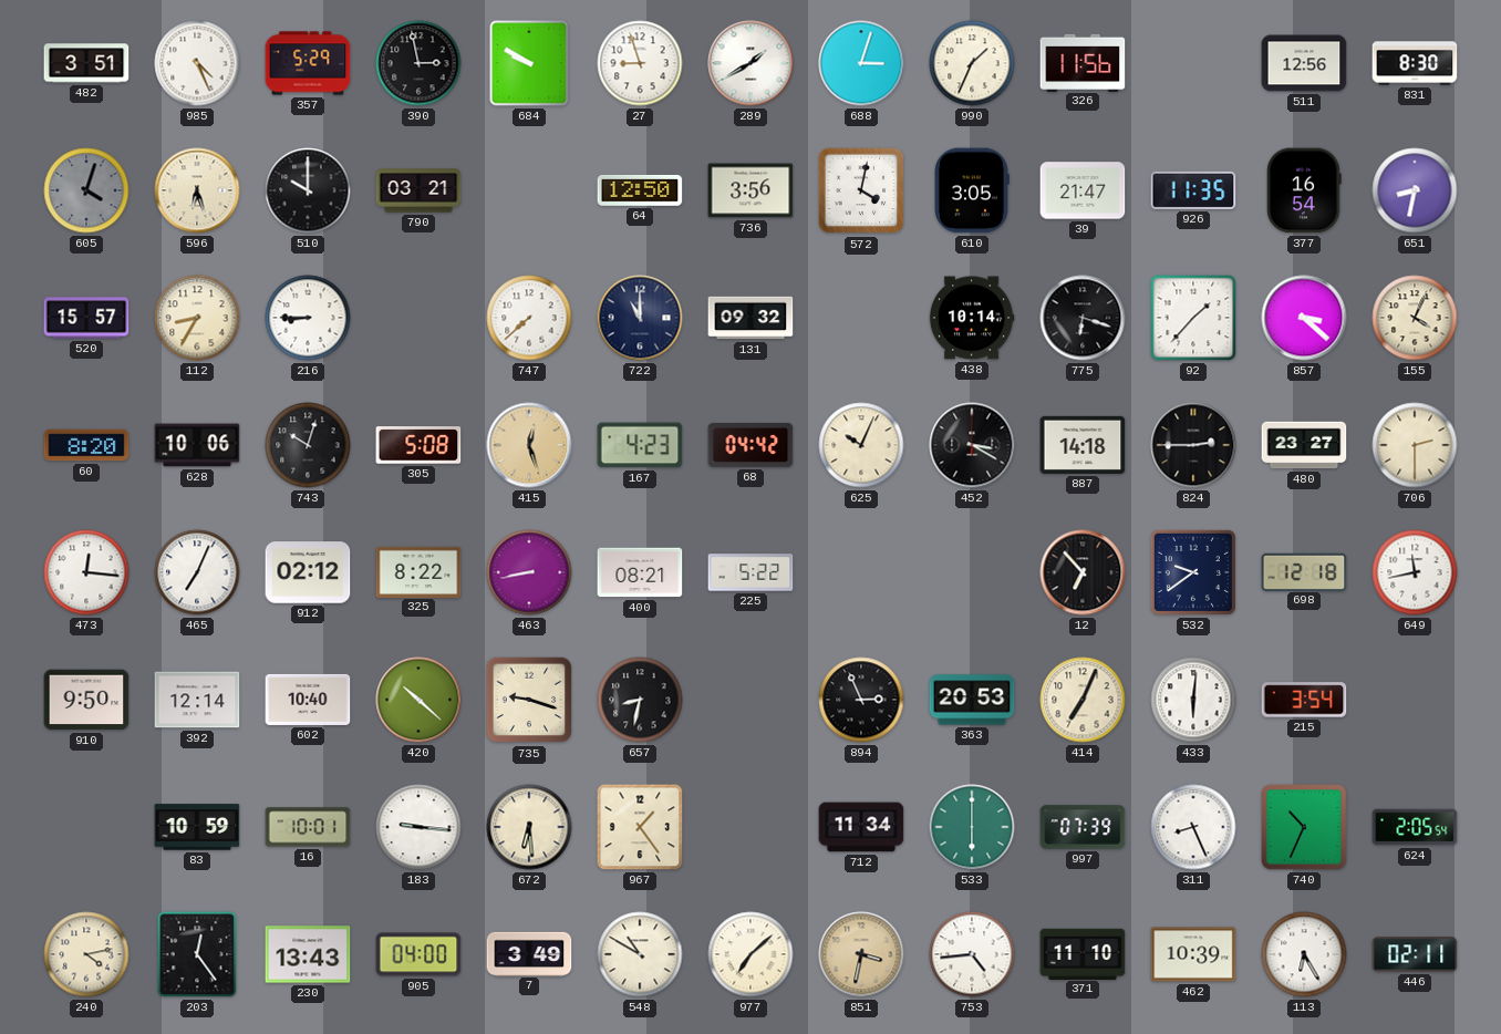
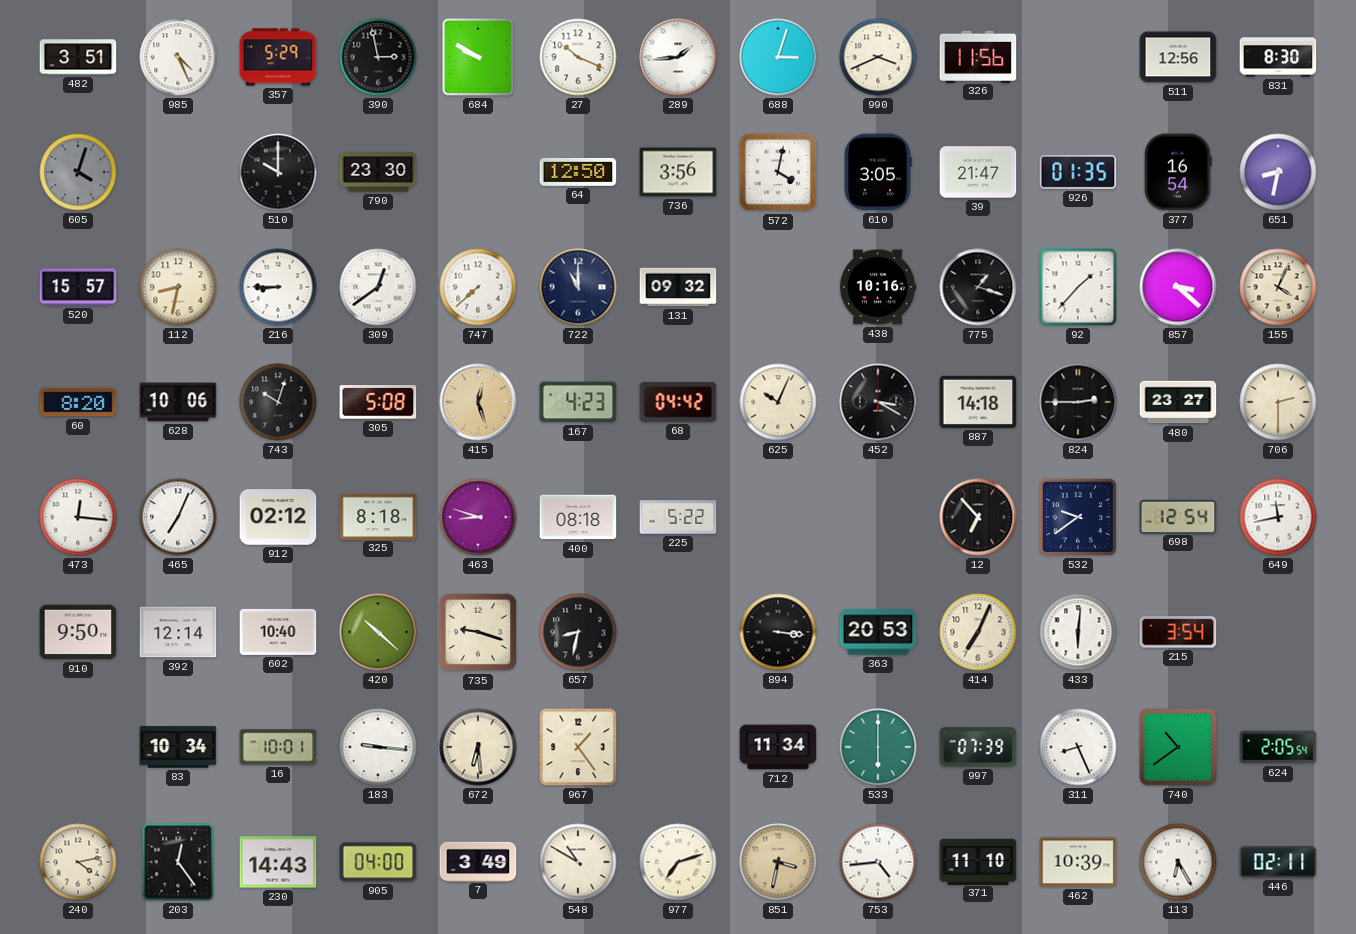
27: 8:57 -> 10:19
289: 1:40 -> 1:44
990: 1:34 -> 3:41
596: 6:27 -> none
790: 03:21 -> 23:30
926: 11:35 -> 01:35
112: 8:35 -> 8:32
309: none -> 12:39
438: 10:14 -> 10:16
775: 6:18 -> 1:18
325: 8:22 -> 8:18
463: 8:43 -> 8:48
400: 08:21 -> 08:18
698: 12:18 -> 12:54
894: 2:56 -> 3:16
83: 10:59 -> 10:34
740: 10:34 -> 10:39
230: 13:43 -> 14:43
977: 7:08 -> 7:12
